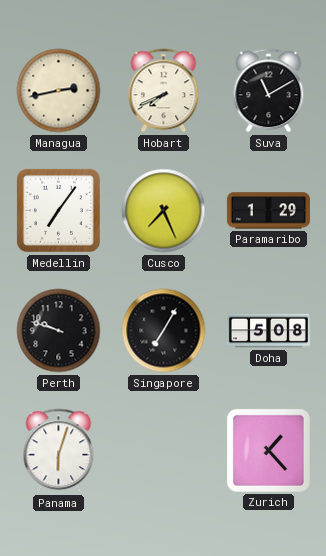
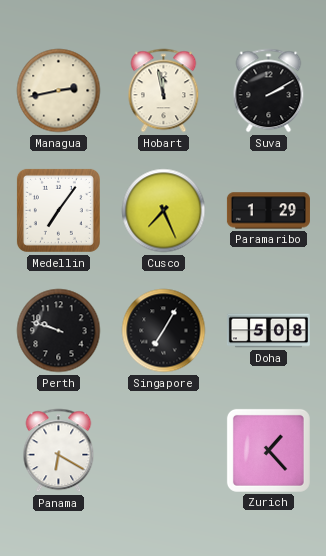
Hobart: 7:41 -> 11:58
Suva: 11:10 -> 2:10
Panama: 6:03 -> 6:20
